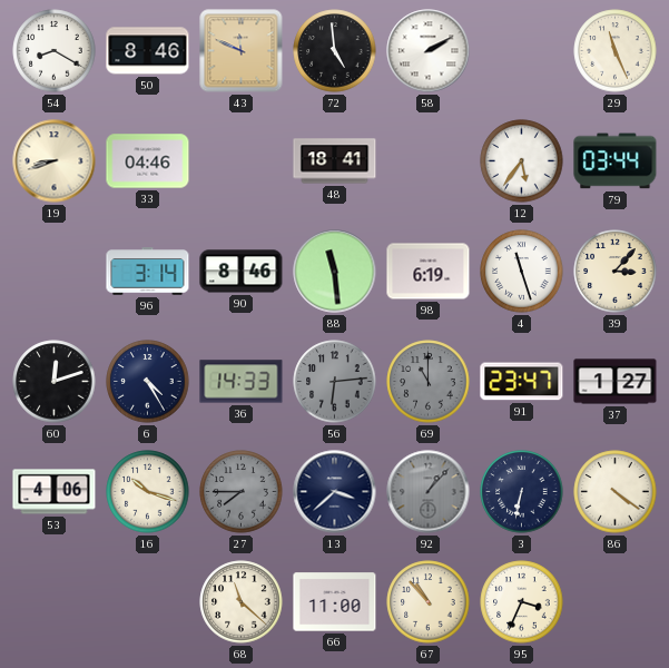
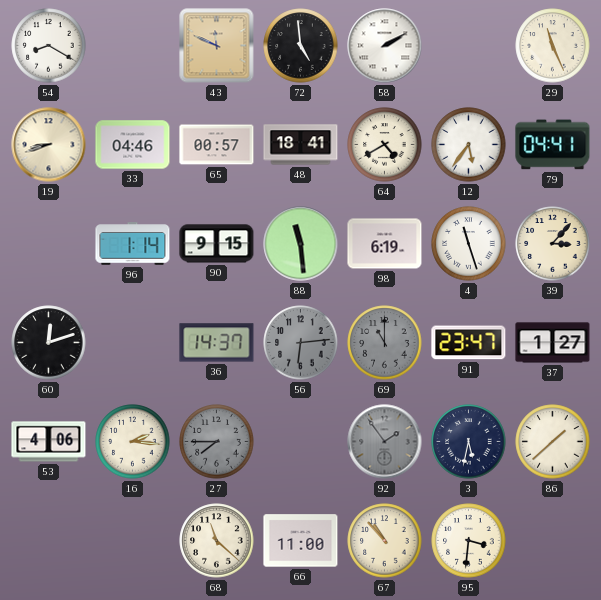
50: 8:46 -> none
65: none -> 00:57
64: none -> 4:40
79: 03:44 -> 04:41
96: 3:14 -> 1:14
90: 8:46 -> 9:15
6: 4:25 -> none
36: 14:33 -> 14:37
16: 10:18 -> 2:16
13: 3:38 -> none
92: 1:07 -> 1:54
3: 6:32 -> 5:32
86: 4:21 -> 1:38
95: 3:34 -> 3:31
